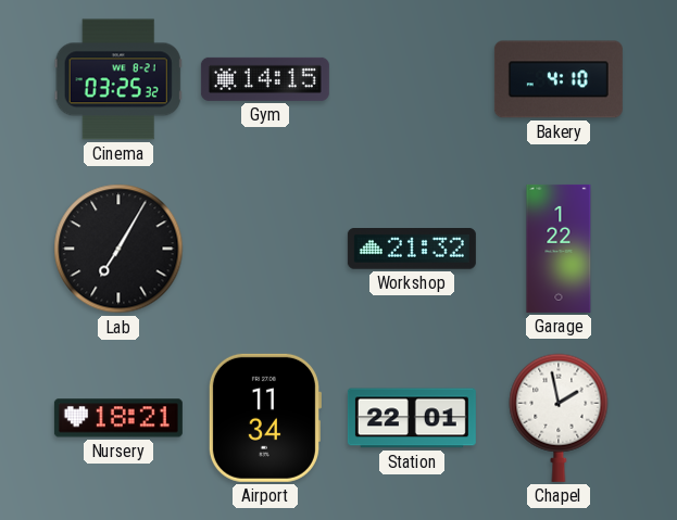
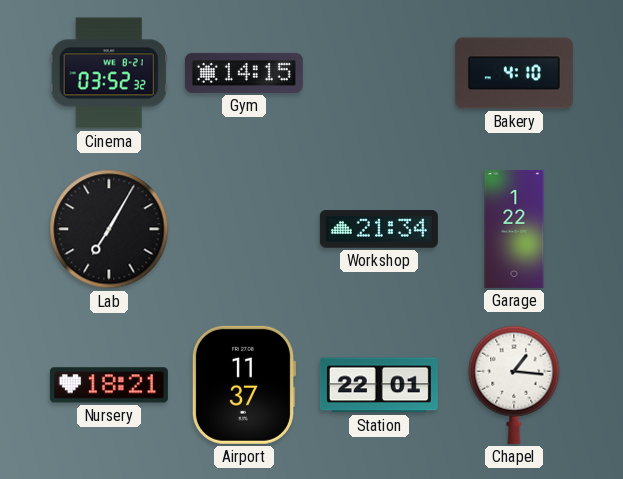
Cinema: 03:25 -> 03:52
Workshop: 21:32 -> 21:34
Airport: 11:34 -> 11:37
Chapel: 1:58 -> 1:16
